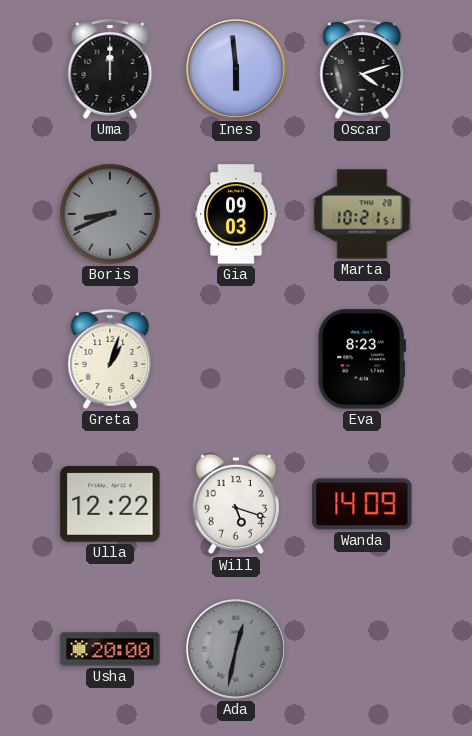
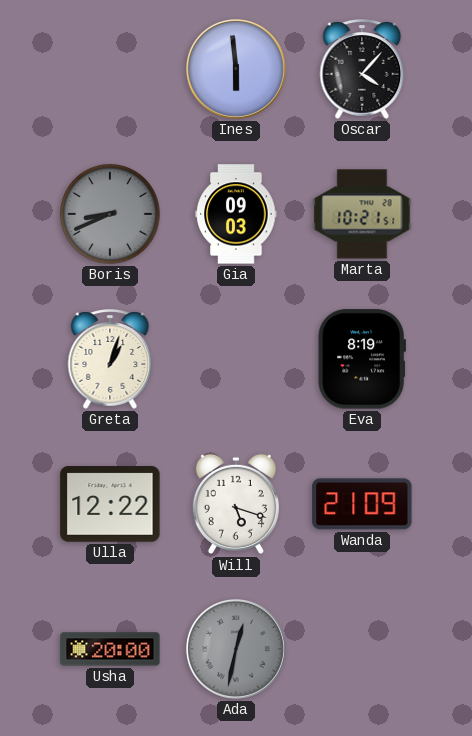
Uma: 12:00 -> none
Oscar: 4:12 -> 4:07
Eva: 8:23 -> 8:19
Wanda: 14:09 -> 21:09
